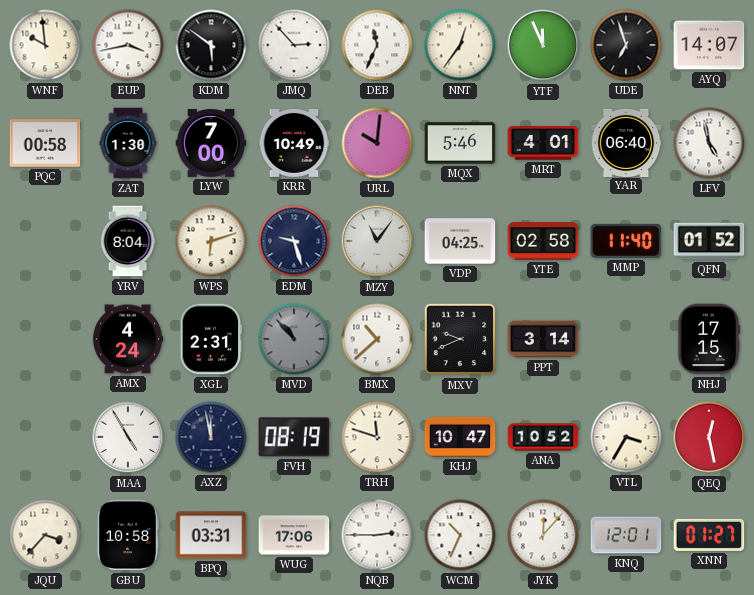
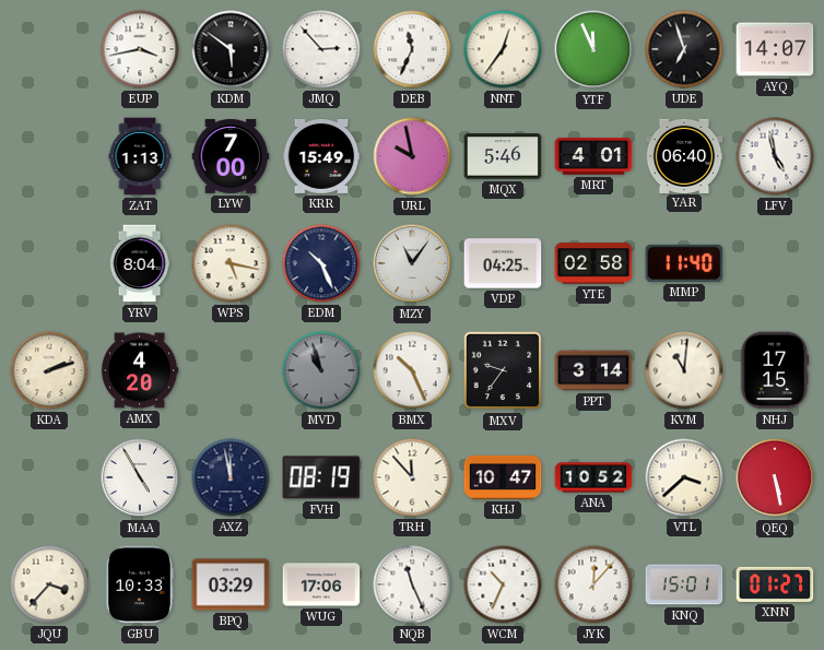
WNF: 9:59 -> none
PQC: 00:58 -> none
ZAT: 1:30 -> 1:13
KRR: 10:49 -> 15:49
URL: 10:01 -> 9:58
WPS: 6:12 -> 5:17
EDM: 9:27 -> 10:26
QFN: 01:52 -> none
KDA: none -> 2:12
AMX: 4:24 -> 4:20
XGL: 2:31 -> none
MVD: 10:53 -> 10:57
BMX: 10:38 -> 10:26
MXV: 9:41 -> 9:36
KVM: none -> 11:01
TRH: 11:48 -> 11:53
VTL: 3:35 -> 3:38
QEQ: 12:28 -> 5:28
GBU: 10:58 -> 10:33
BPQ: 03:31 -> 03:29
NQB: 2:45 -> 11:26
KNQ: 12:01 -> 15:01
